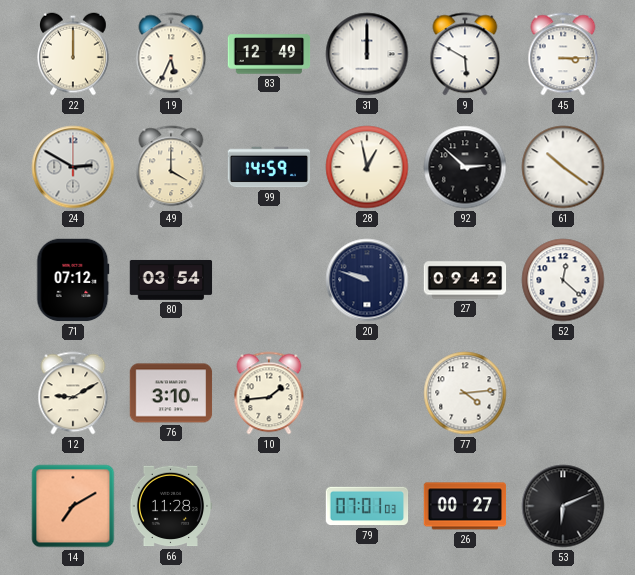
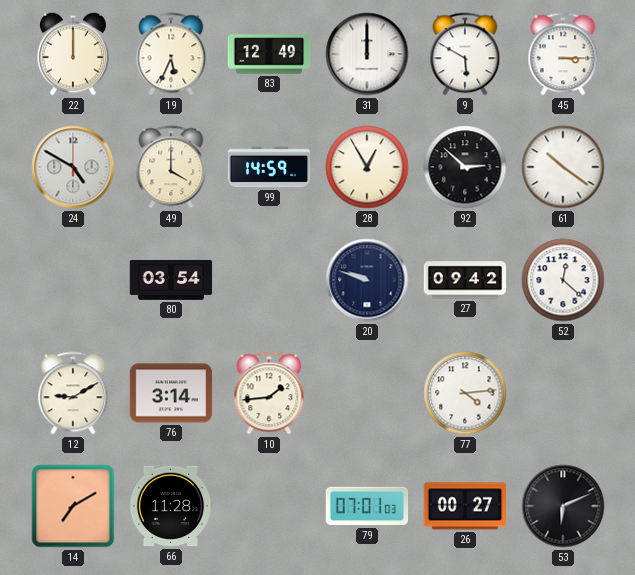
24: 2:50 -> 4:50
28: 12:58 -> 12:55
71: 07:12 -> none
76: 3:10 -> 3:14
